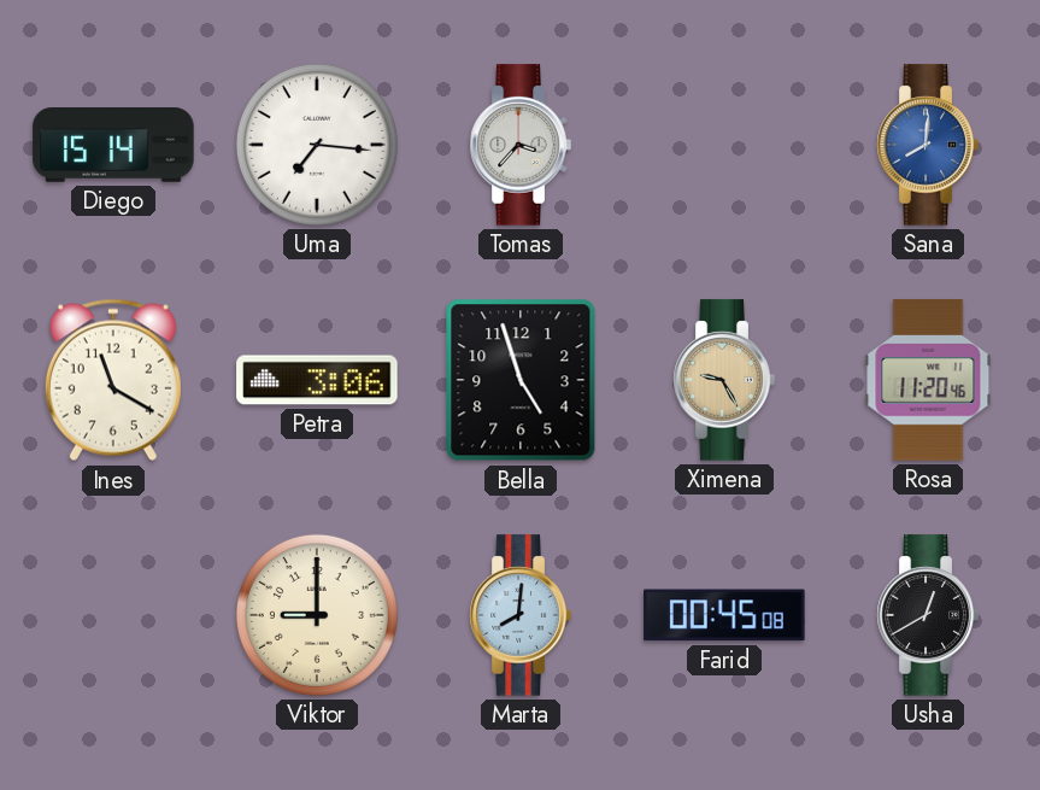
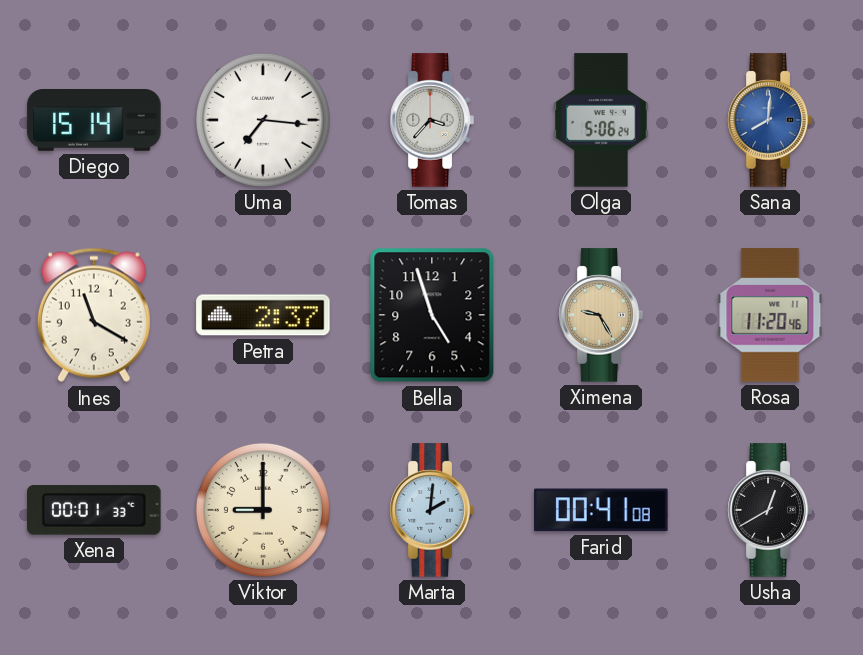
Olga: none -> 5:06
Petra: 3:06 -> 2:37
Xena: none -> 00:01
Marta: 8:01 -> 2:01
Farid: 00:45 -> 00:41
